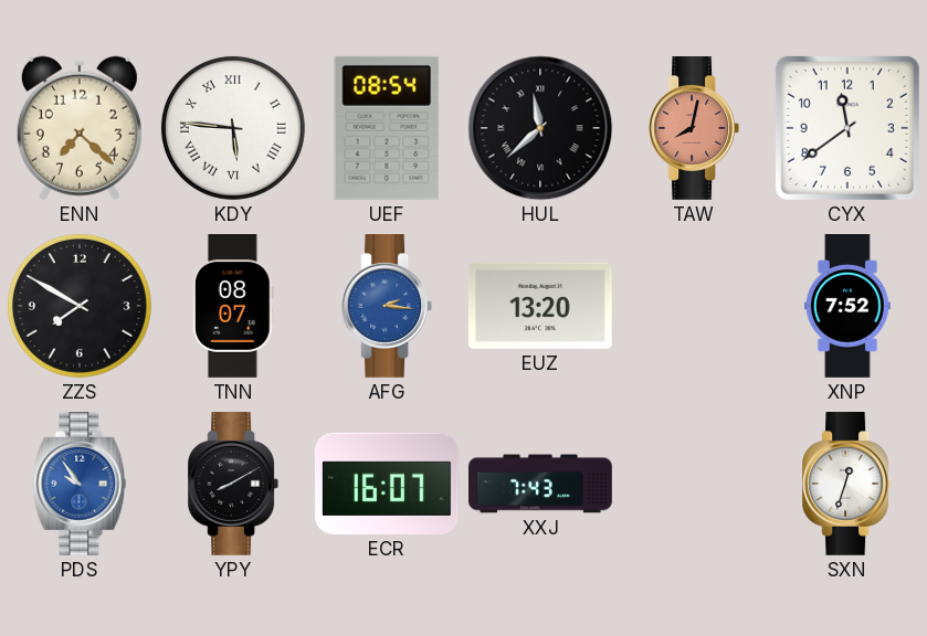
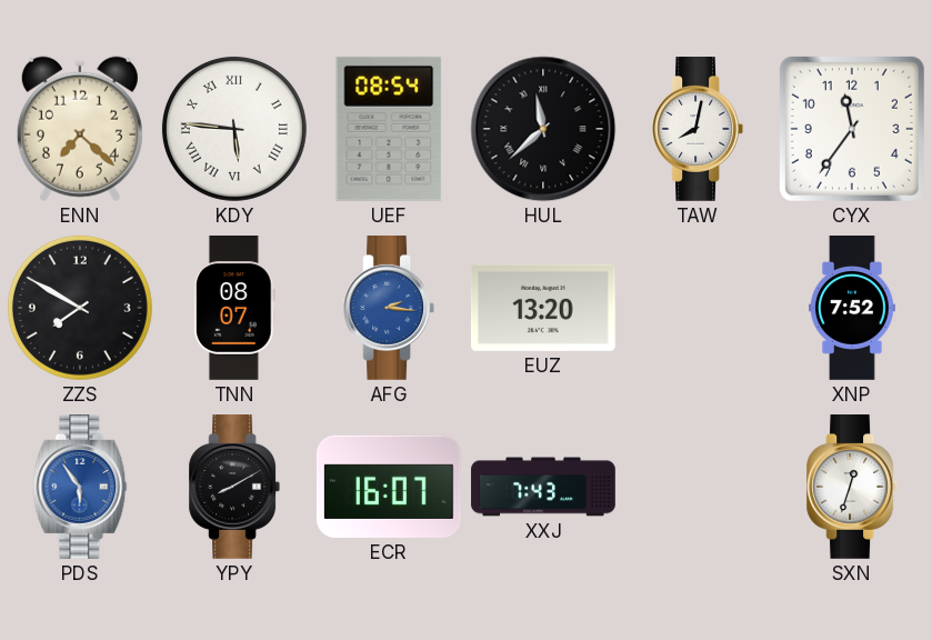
TAW dial: salmon -> white
CYX: 11:39 -> 11:36
PDS: 9:54 -> 5:54
